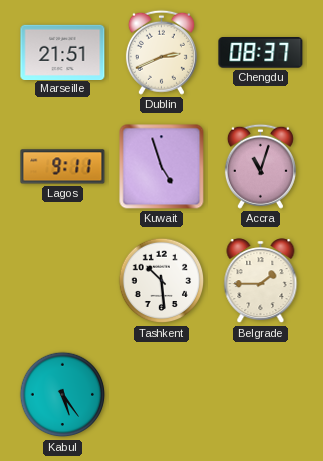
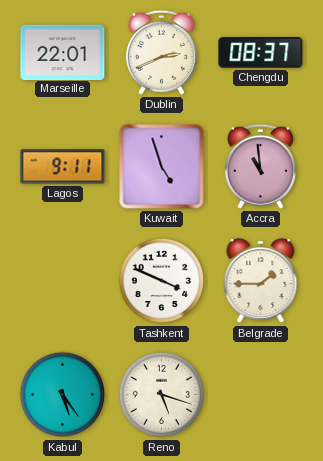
Marseille: 21:51 -> 22:01
Accra: 11:03 -> 10:59
Tashkent: 10:29 -> 3:49
Reno: none -> 5:18
